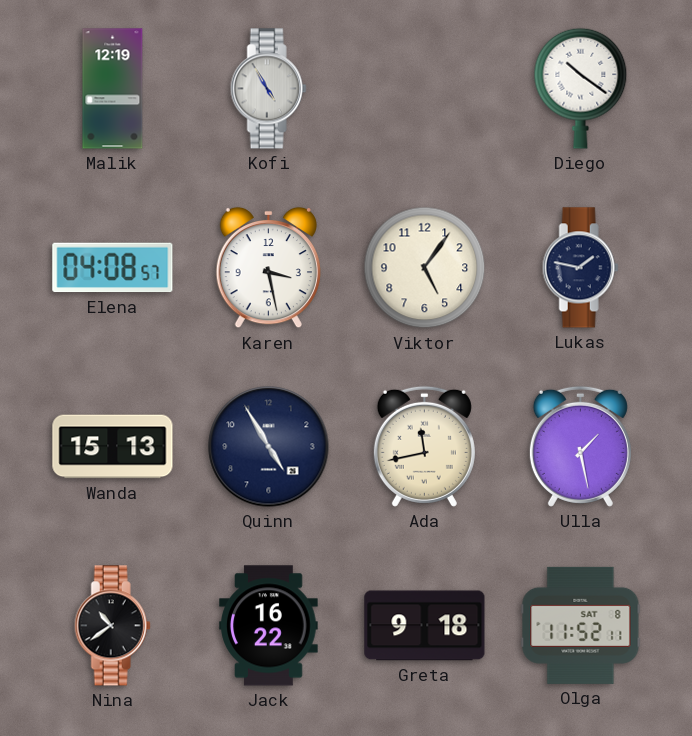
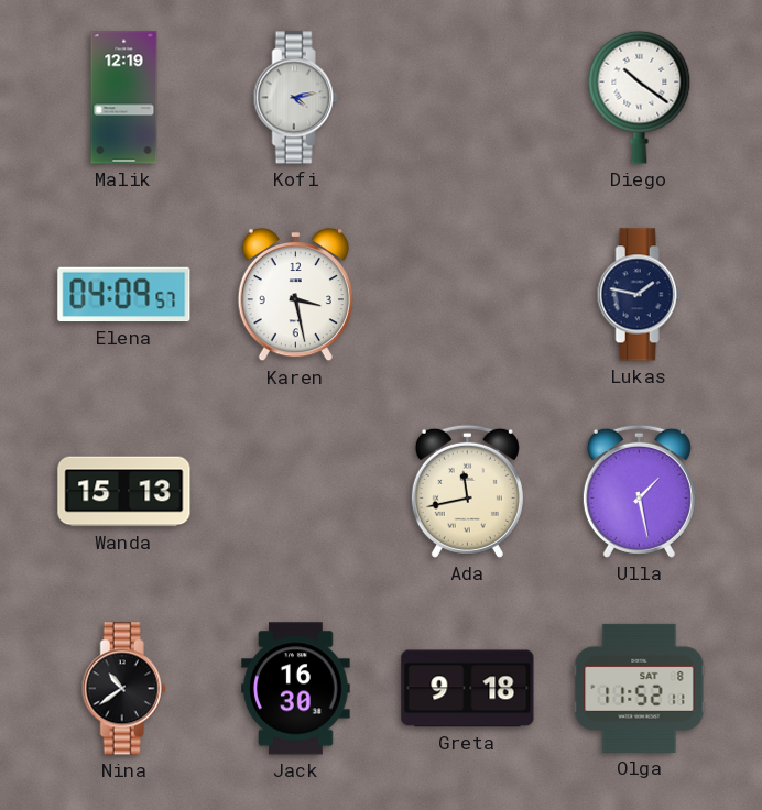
Kofi: 4:55 -> 4:13
Elena: 04:08 -> 04:09
Viktor: 5:06 -> none
Quinn: 4:55 -> none
Jack: 16:22 -> 16:30
